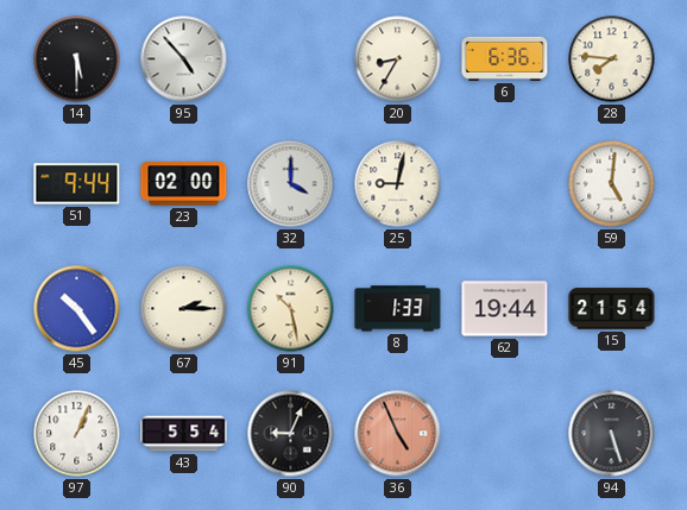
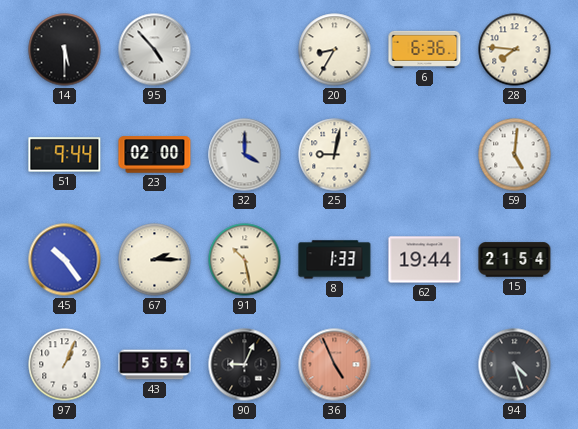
94: 5:27 -> 4:27
